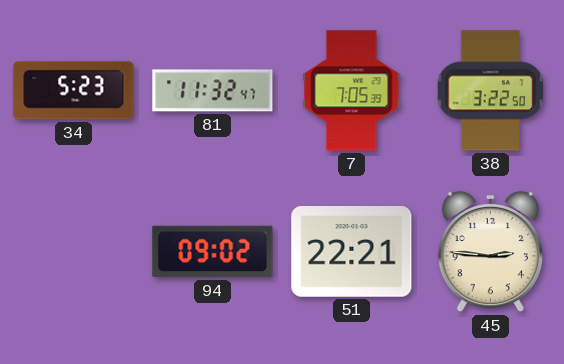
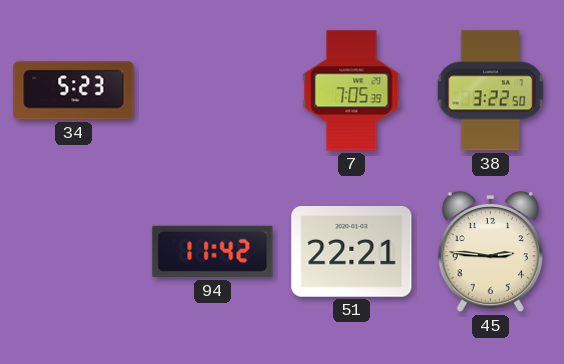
81: 11:32 -> none
94: 09:02 -> 11:42
